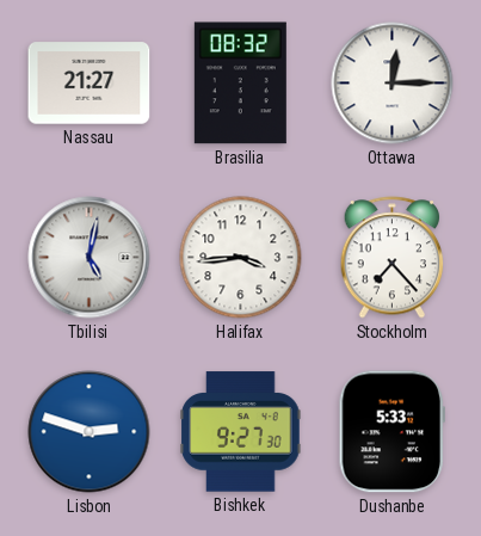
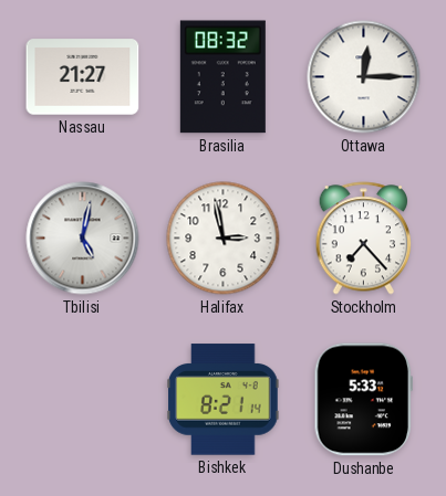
Halifax: 3:44 -> 2:58
Lisbon: 2:48 -> none
Bishkek: 9:27 -> 8:21
